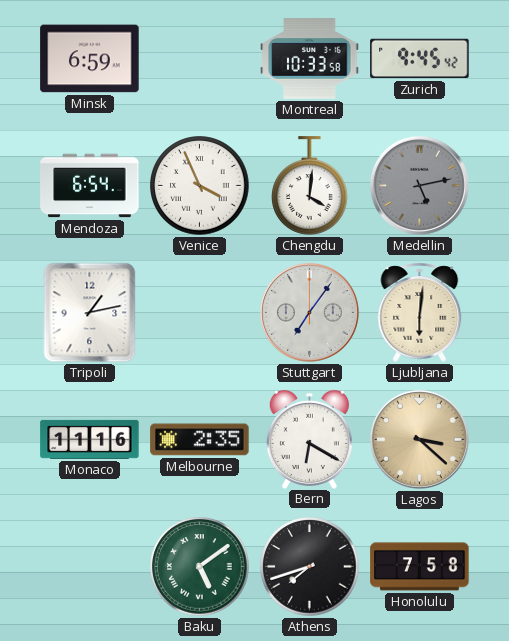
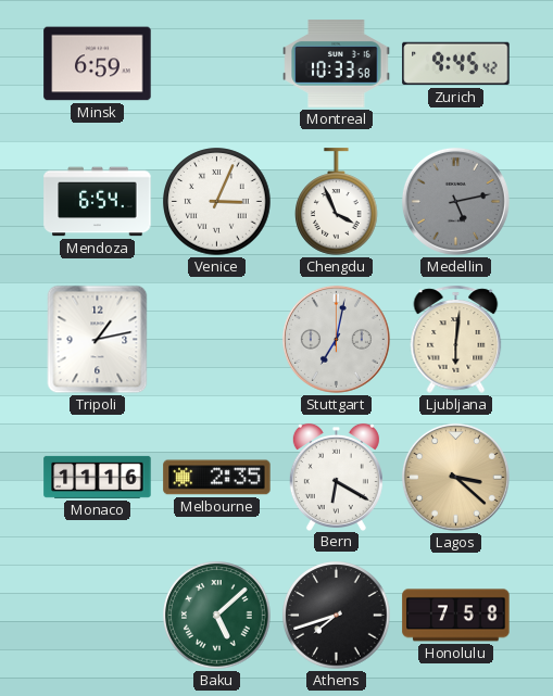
Venice: 3:56 -> 3:04
Chengdu: 4:01 -> 3:56
Stuttgart: 7:06 -> 7:02
Baku: 5:09 -> 5:08
